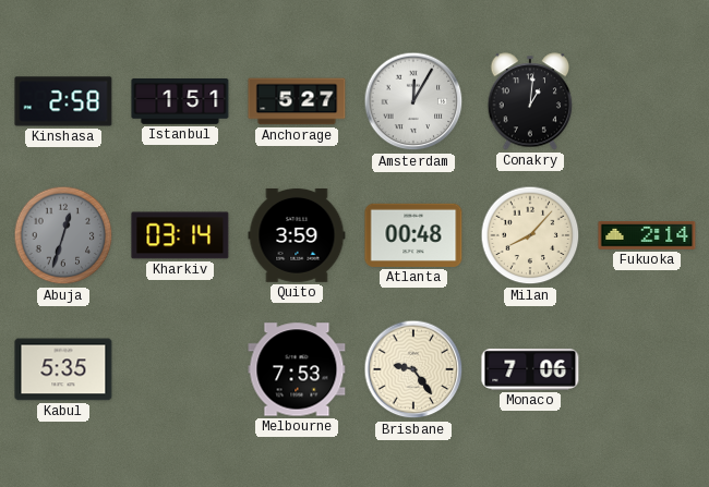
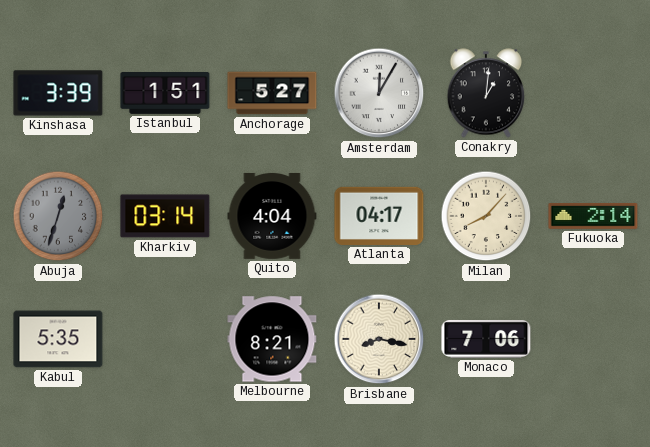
Kinshasa: 2:58 -> 3:39
Quito: 3:59 -> 4:04
Atlanta: 00:48 -> 04:17
Melbourne: 7:53 -> 8:21
Brisbane: 9:24 -> 8:17
